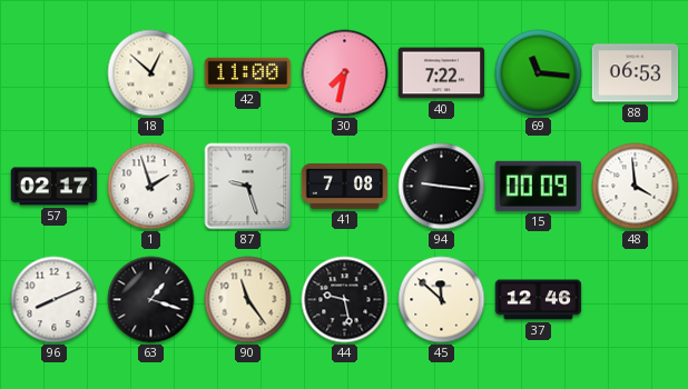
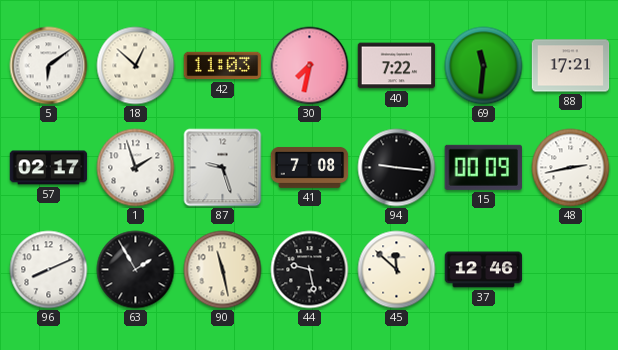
5: none -> 6:09
42: 11:00 -> 11:03
69: 11:16 -> 11:31
88: 06:53 -> 17:21
48: 3:59 -> 2:43
63: 1:18 -> 1:55
90: 11:24 -> 11:28
